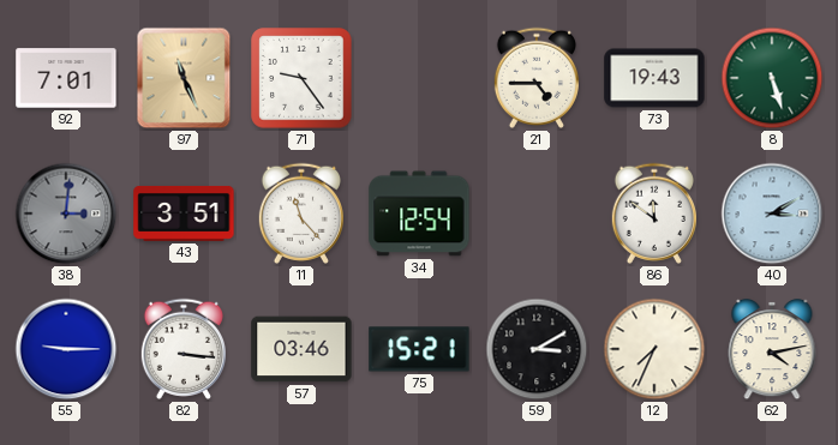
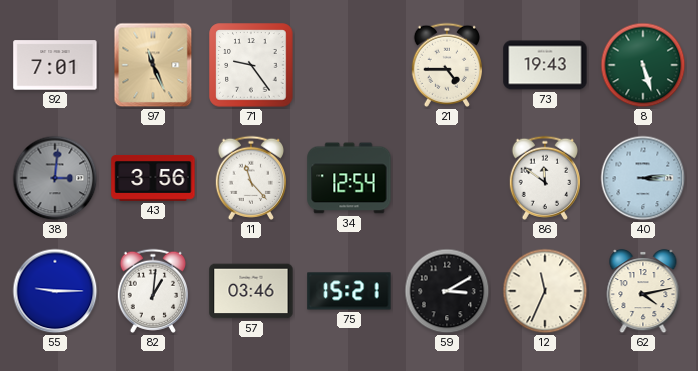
43: 3:51 -> 3:56
40: 3:10 -> 3:14
82: 3:16 -> 1:01
12: 7:34 -> 11:34
